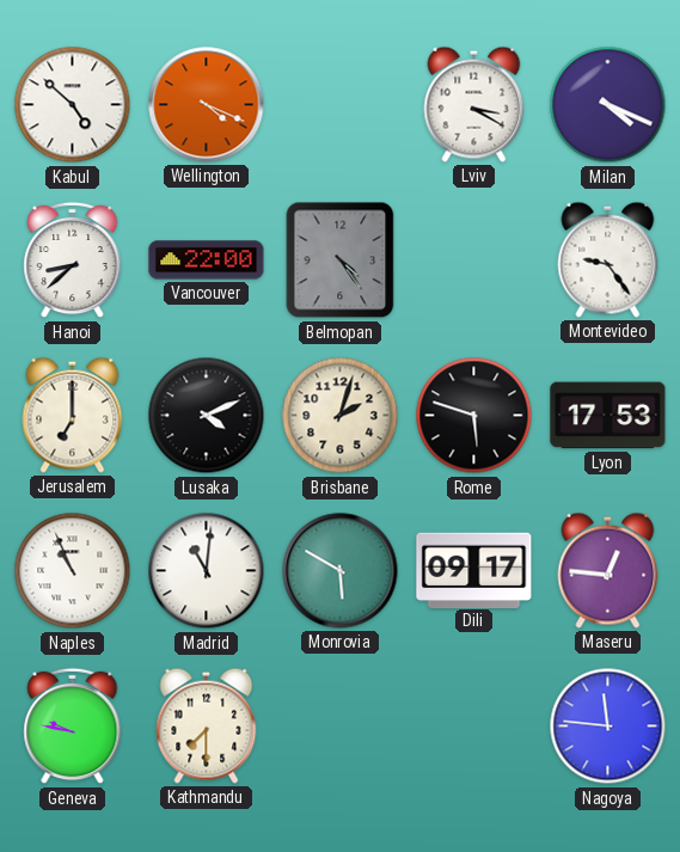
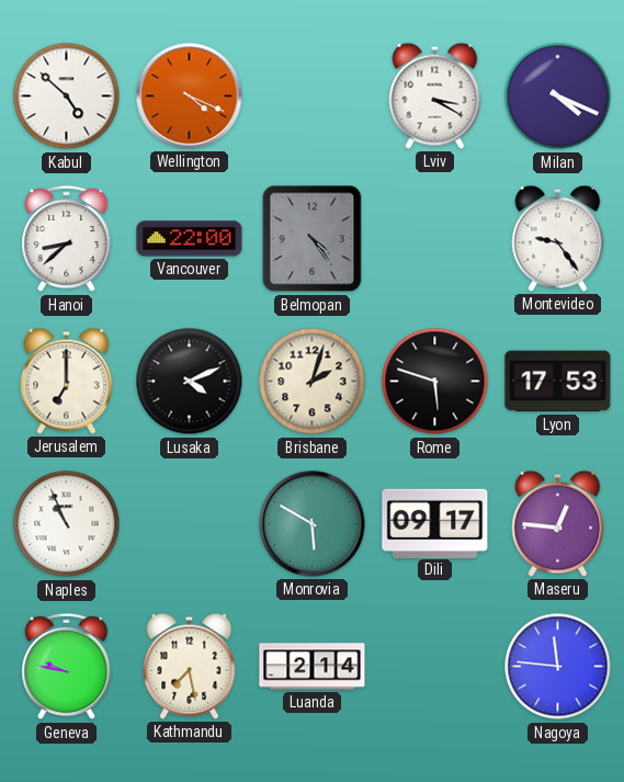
Madrid: 11:01 -> none
Kathmandu: 7:30 -> 7:28
Luanda: none -> 2:14
